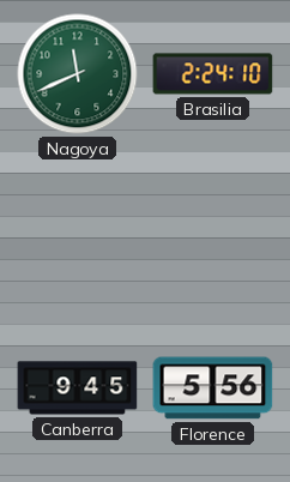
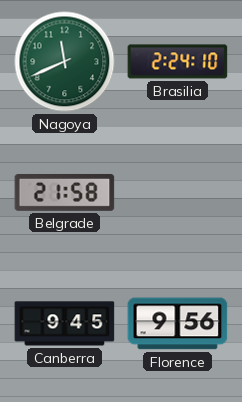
Belgrade: none -> 21:58
Florence: 5:56 -> 9:56
